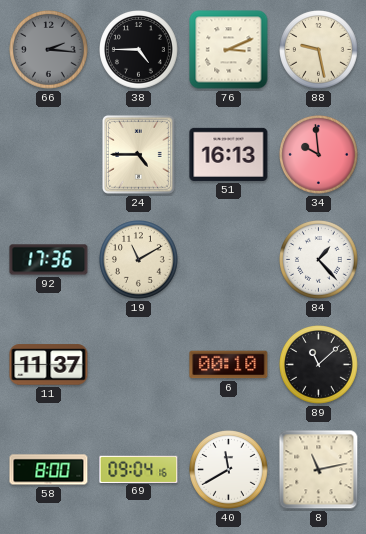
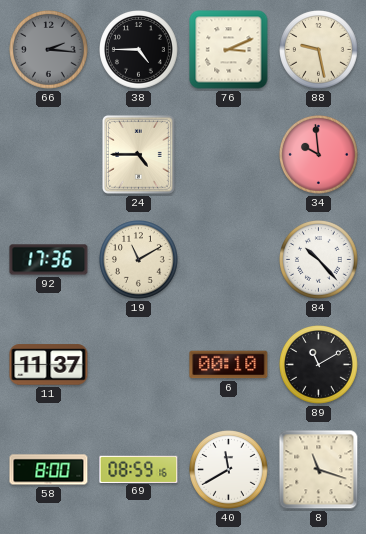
51: 16:13 -> none
84: 1:23 -> 10:23
89: 11:08 -> 11:10
69: 09:04 -> 08:59
8: 11:13 -> 11:18
